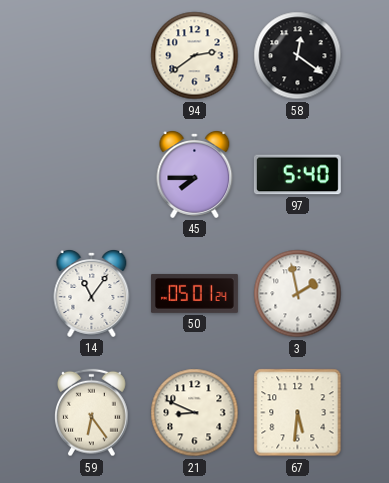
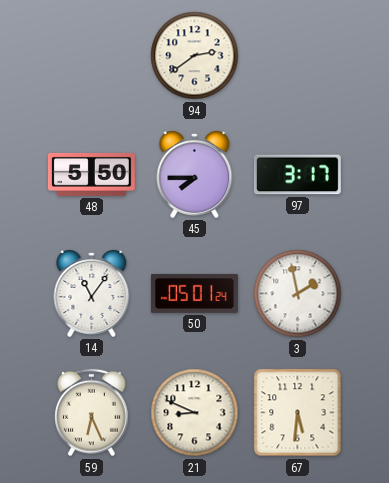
58: 12:21 -> none
48: none -> 5:50
97: 5:40 -> 3:17
59: 6:24 -> 6:26
